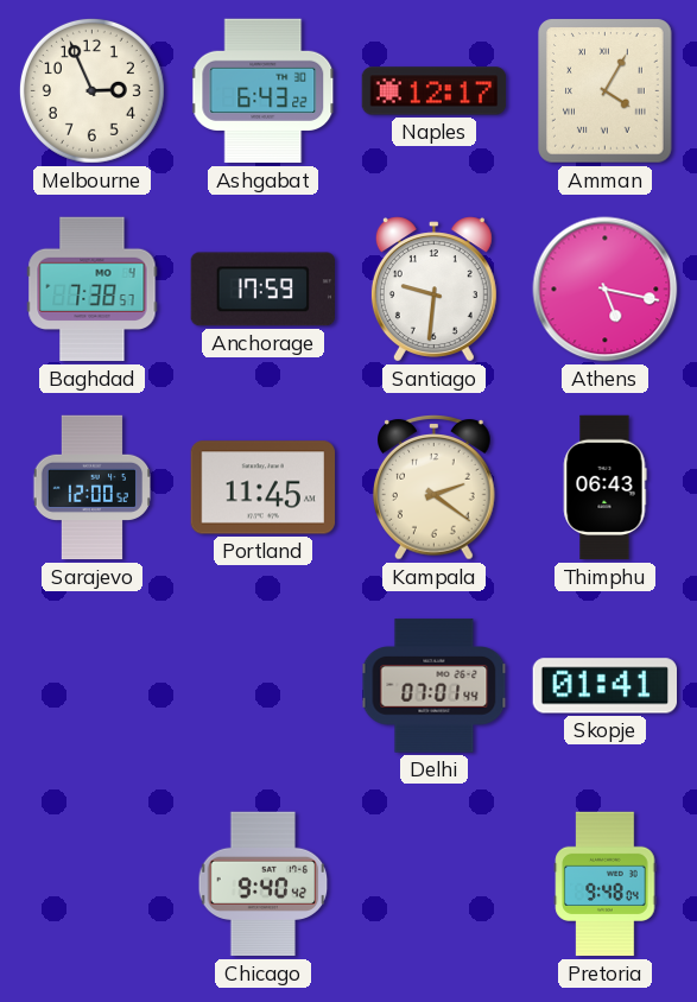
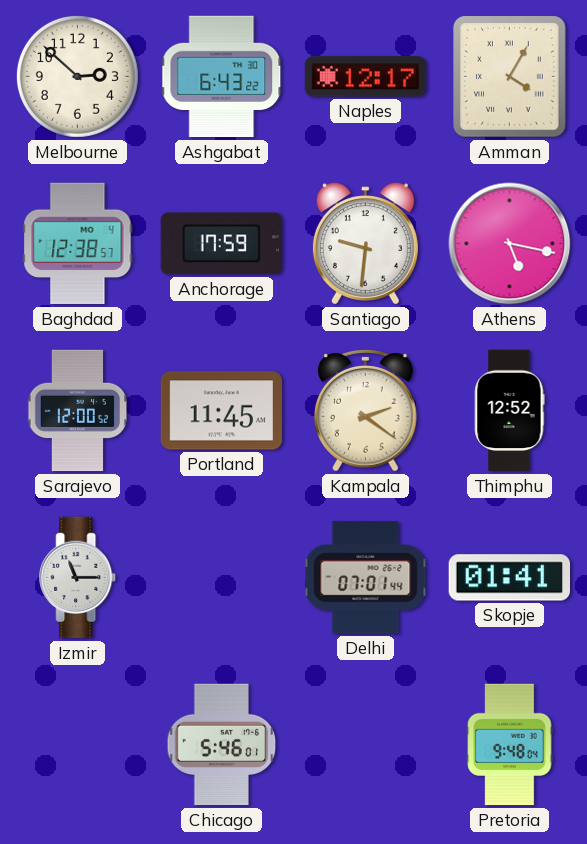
Melbourne: 2:56 -> 2:52
Baghdad: 7:38 -> 12:38
Thimphu: 06:43 -> 12:52
Izmir: none -> 11:15
Chicago: 9:40 -> 5:46
